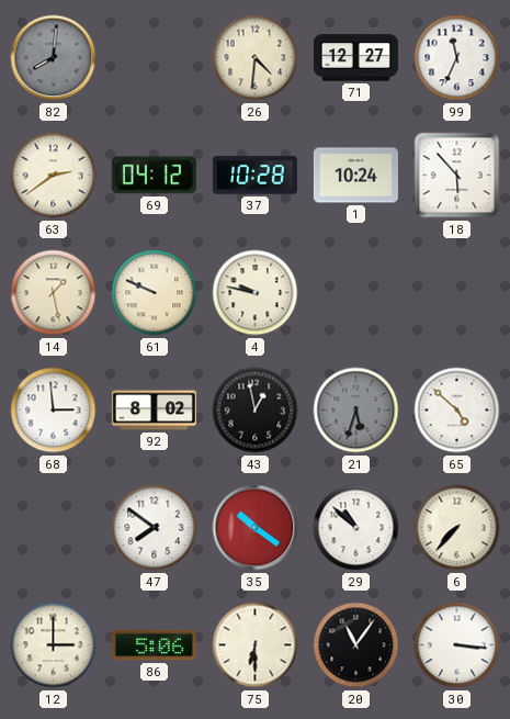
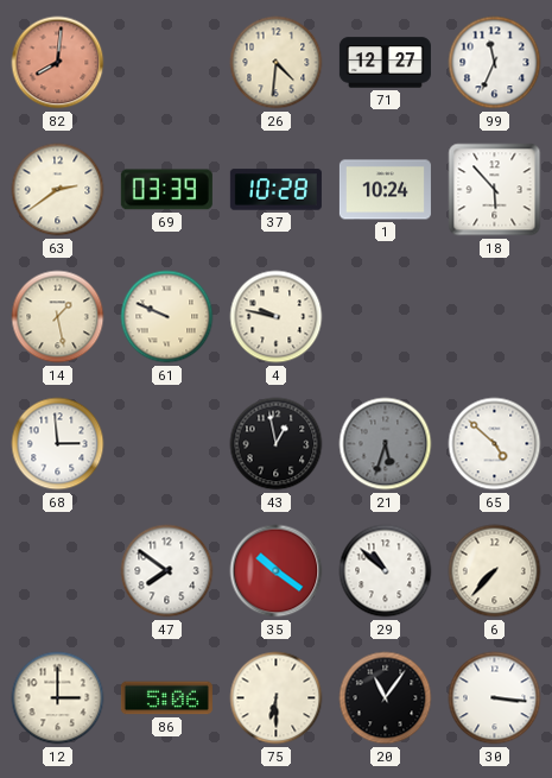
82 dial: grey -> salmon
69: 04:12 -> 03:39
92: 8:02 -> none
